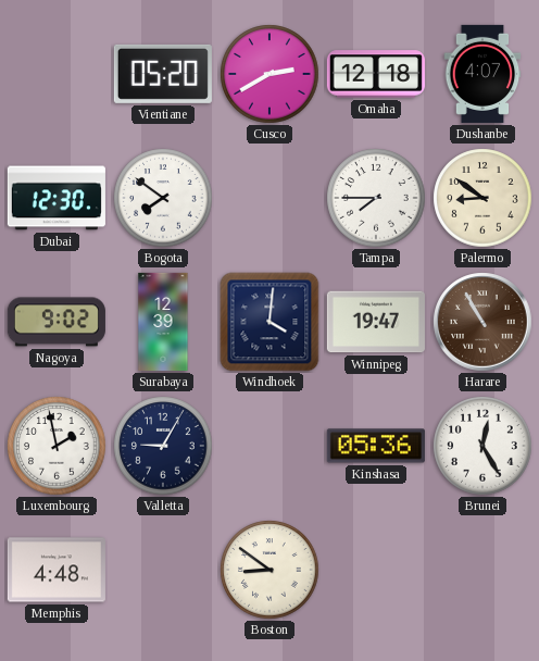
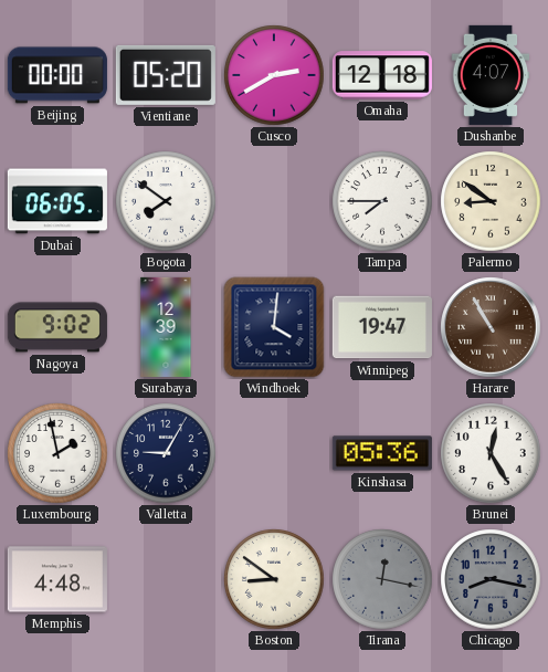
Beijing: none -> 00:00
Dubai: 12:30 -> 06:05
Tirana: none -> 12:17
Chicago: none -> 8:17
